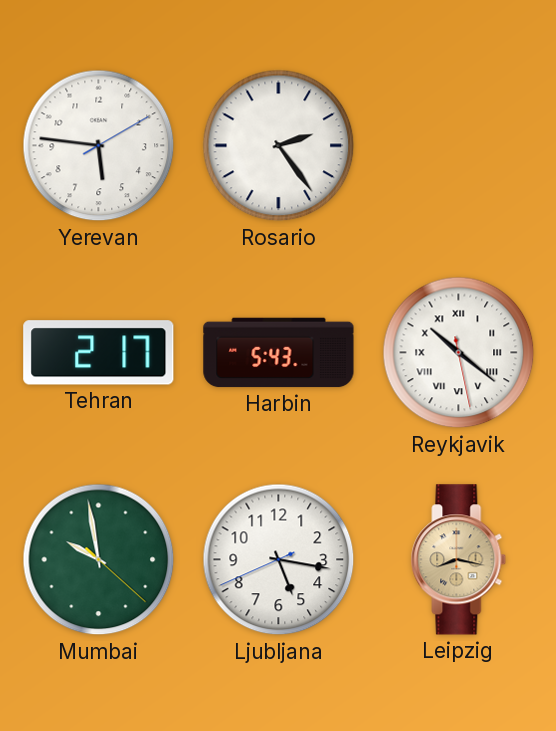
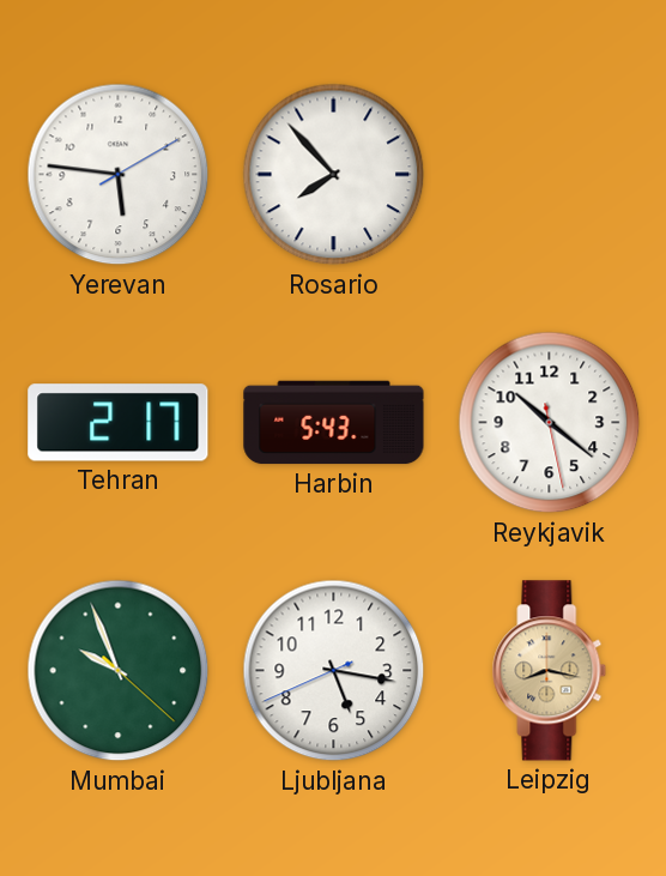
Rosario: 2:24 -> 7:53
Reykjavik numerals: Roman -> Arabic
Mumbai: 9:58 -> 9:56
